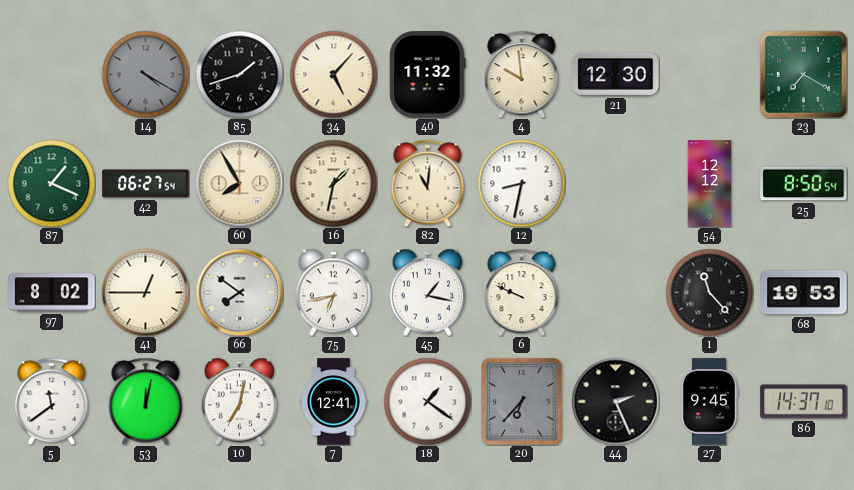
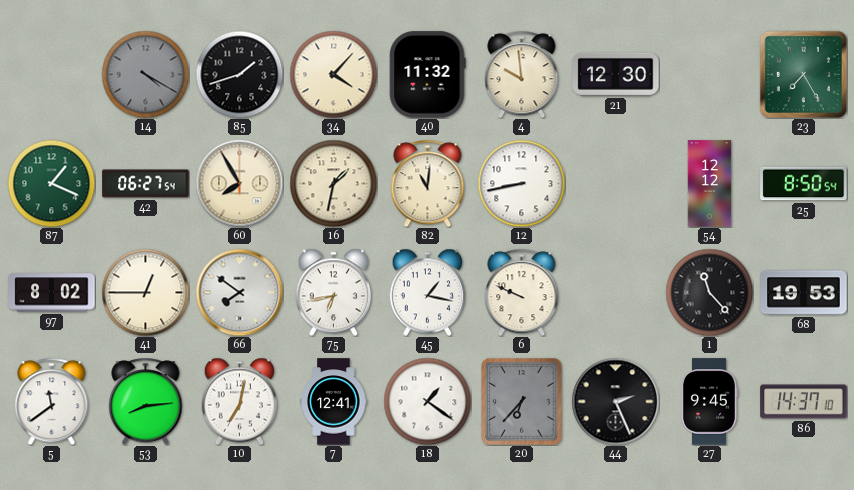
34: 5:07 -> 4:07
23: 7:20 -> 7:25
12: 8:32 -> 8:43
53: 12:02 -> 8:14
